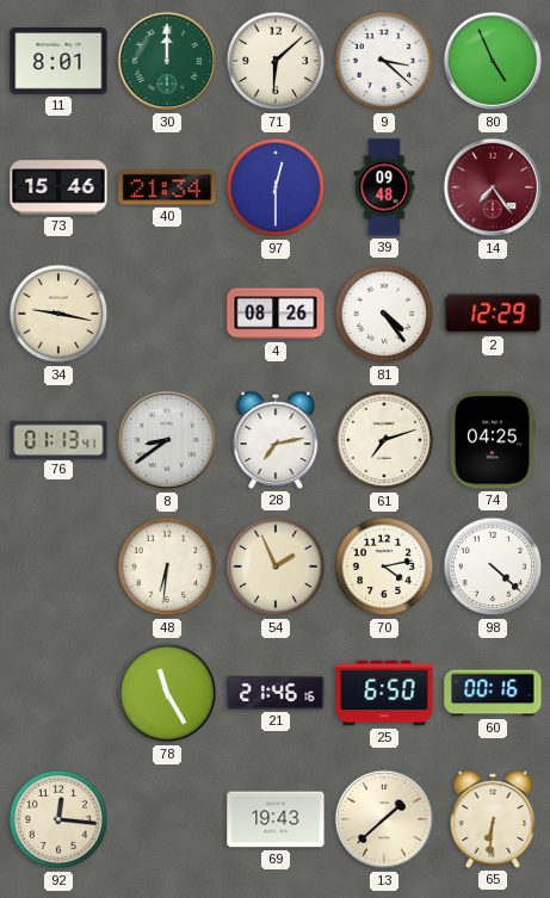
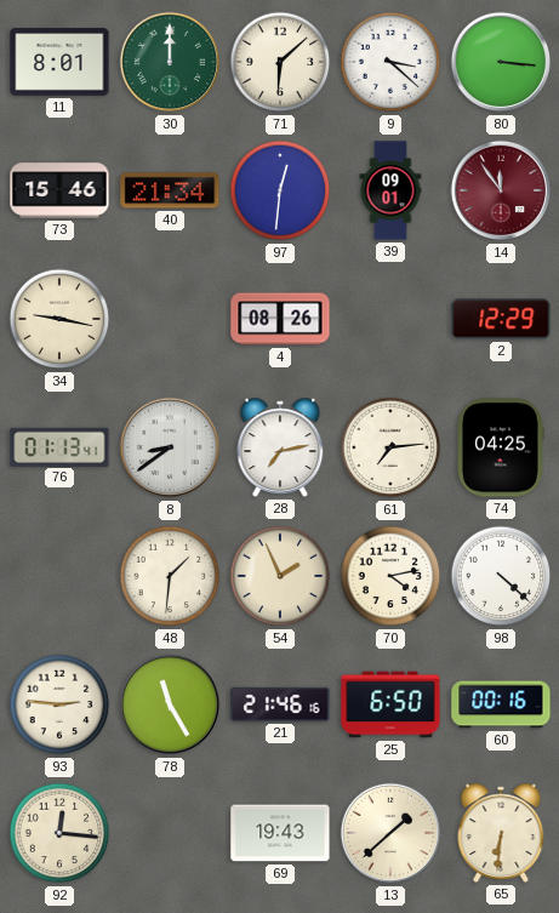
80: 4:56 -> 3:16
97: 12:30 -> 12:31
39: 09:48 -> 09:01
14: 7:24 -> 11:54
81: 4:24 -> none
61: 7:12 -> 7:14
48: 6:31 -> 1:31
93: none -> 2:46
